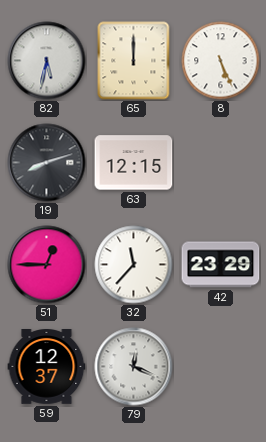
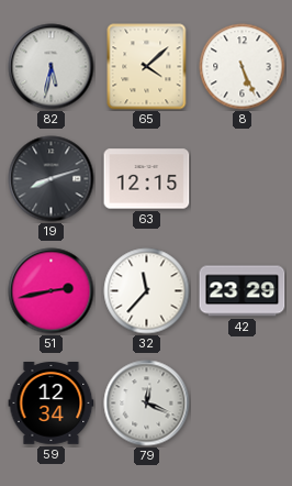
65: 12:00 -> 4:08
51: 12:45 -> 2:43
59: 12:37 -> 12:34
